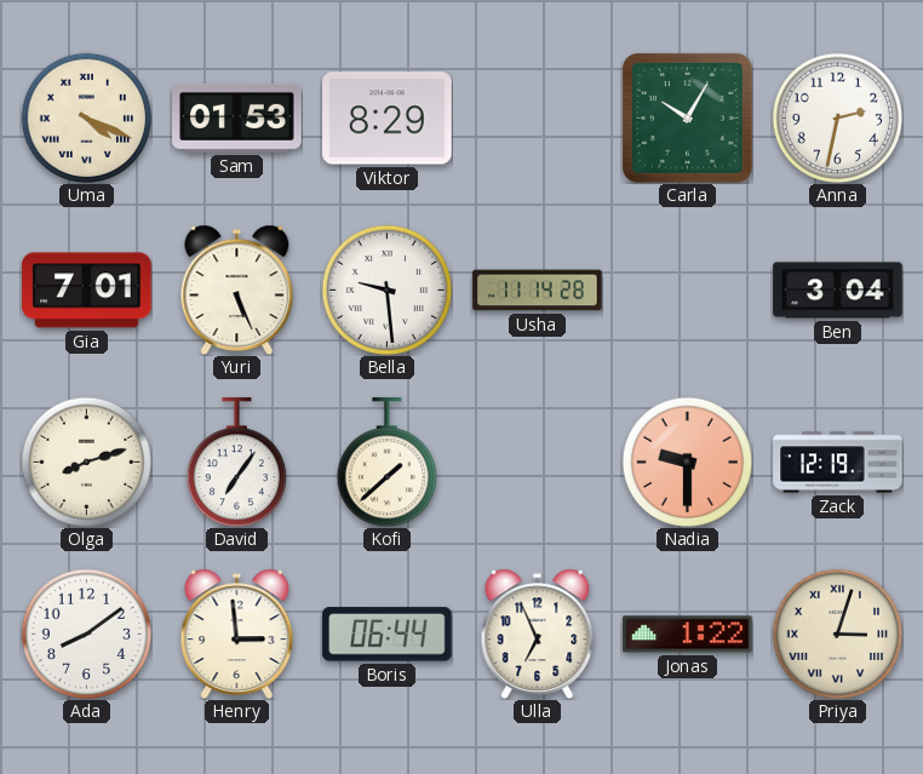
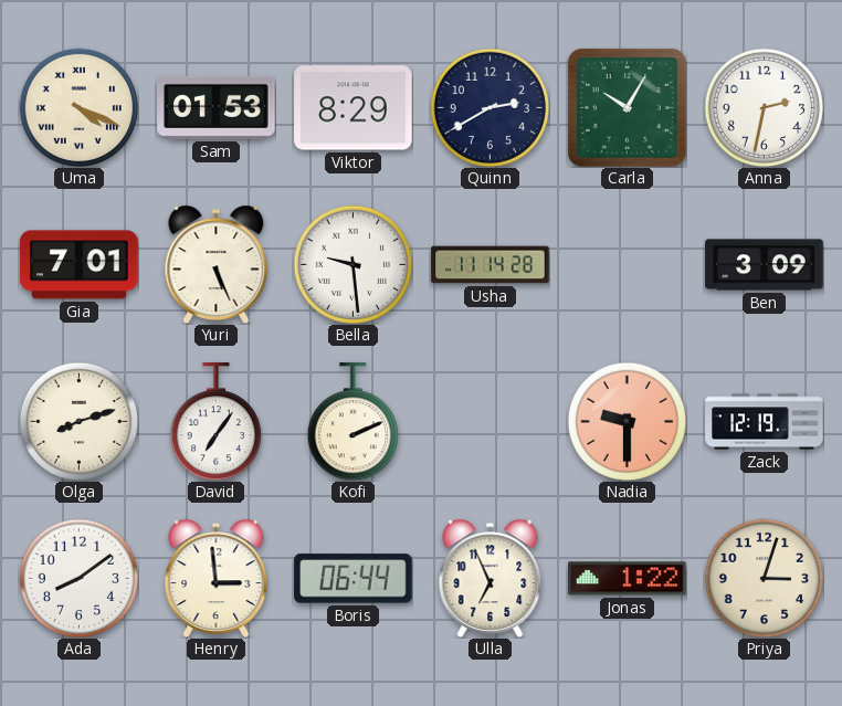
Quinn: none -> 2:40
Ben: 3:04 -> 3:09
Kofi: 1:38 -> 2:11
Priya numerals: Roman -> Arabic
